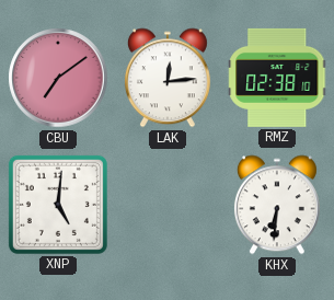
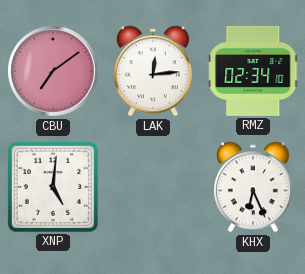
RMZ: 02:38 -> 02:34
KHX: 6:31 -> 6:26
